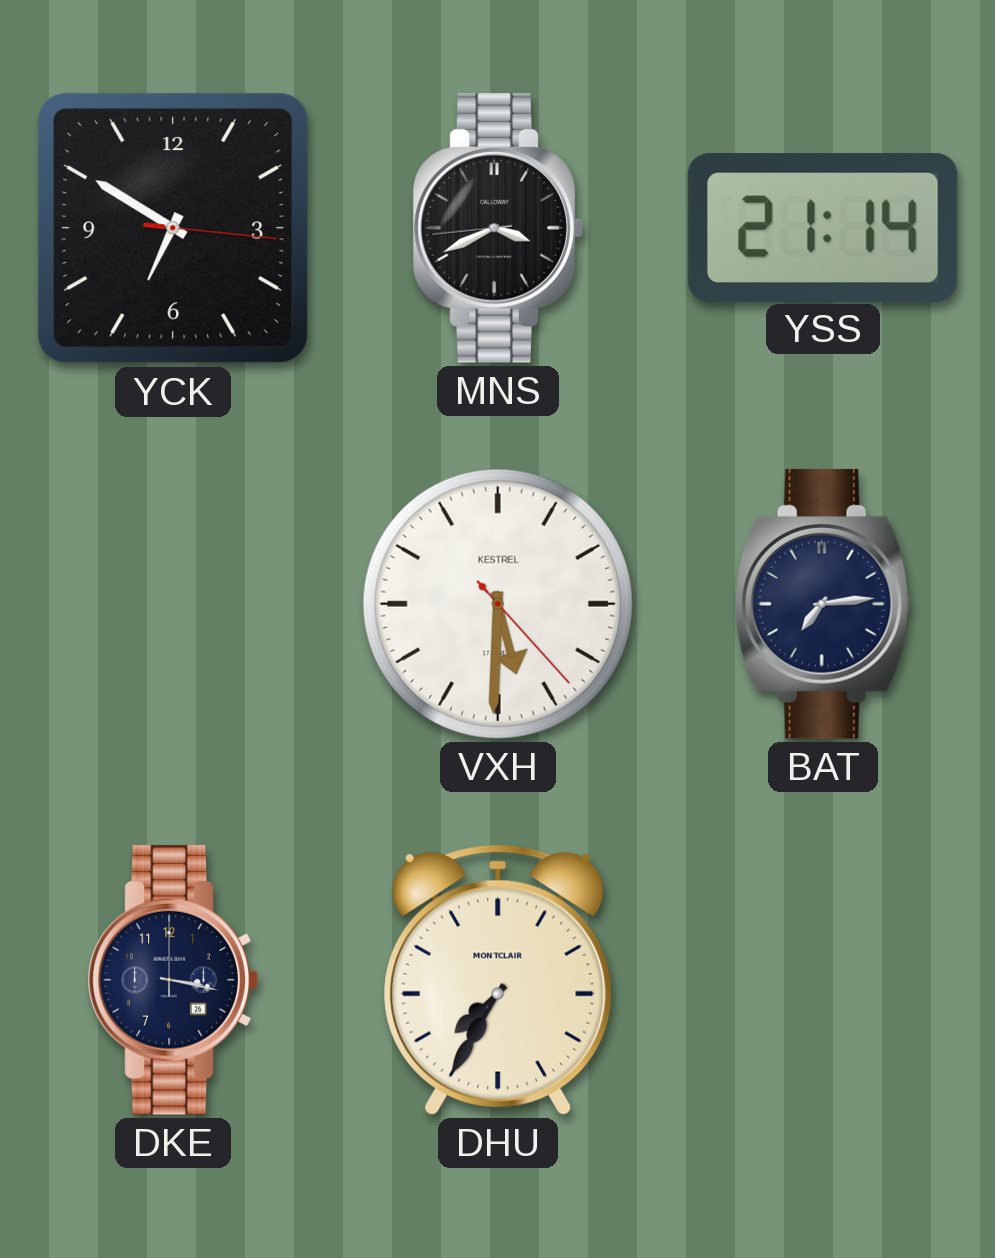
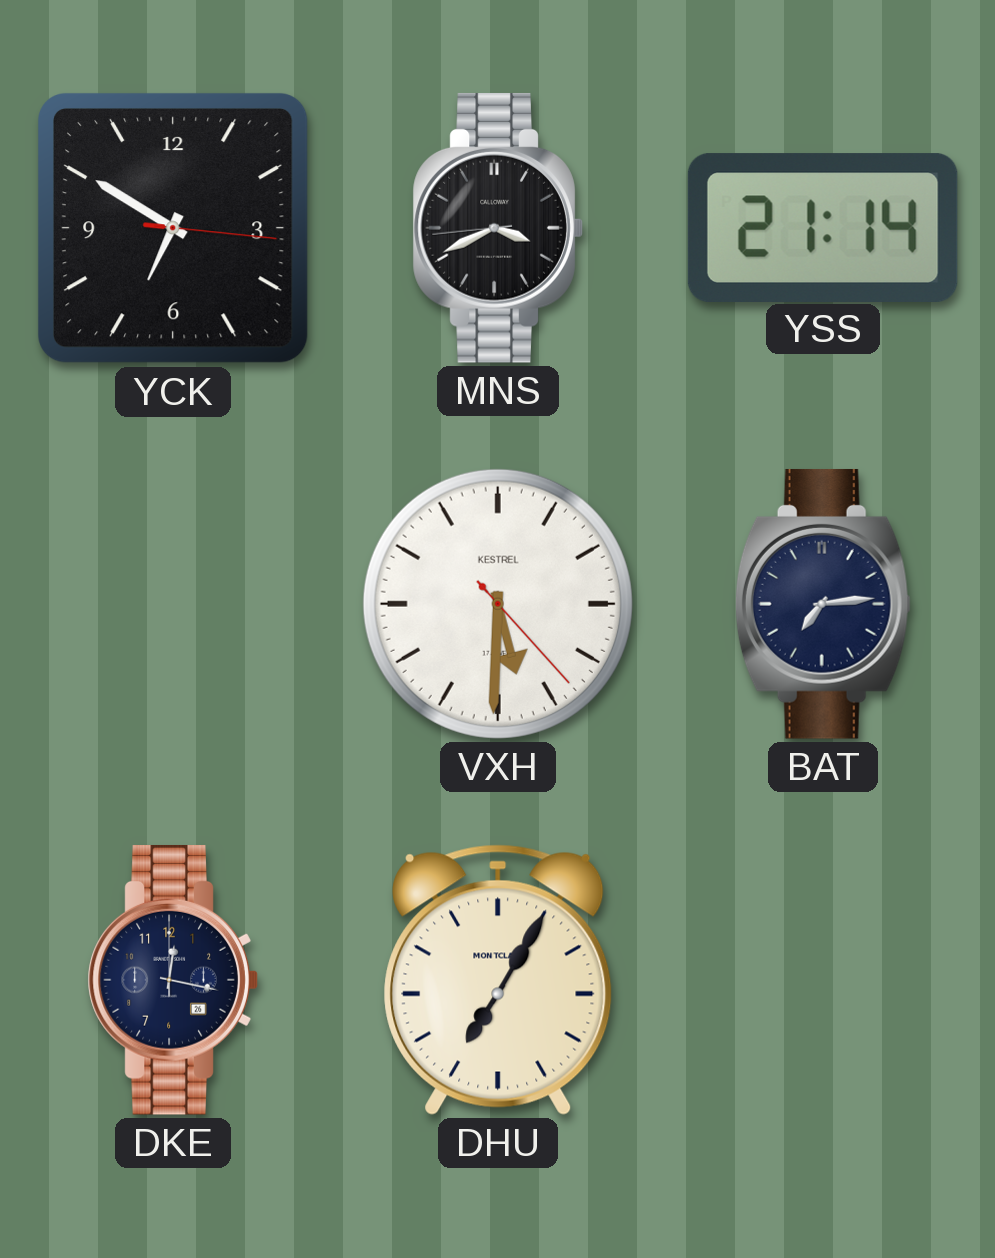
DKE: 3:17 -> 12:17
DHU: 7:35 -> 7:05
